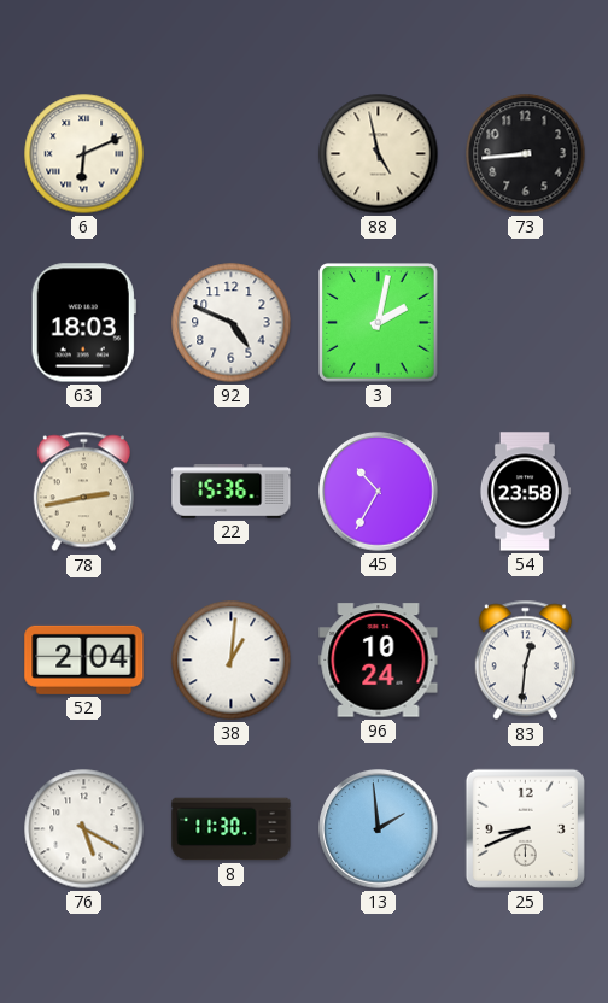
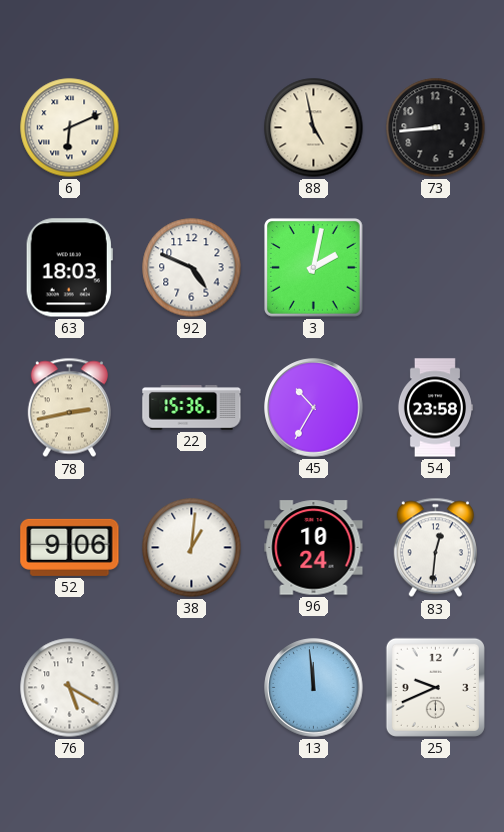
52: 2:04 -> 9:06
8: 11:30 -> none
13: 1:59 -> 11:59
25: 8:41 -> 9:41
